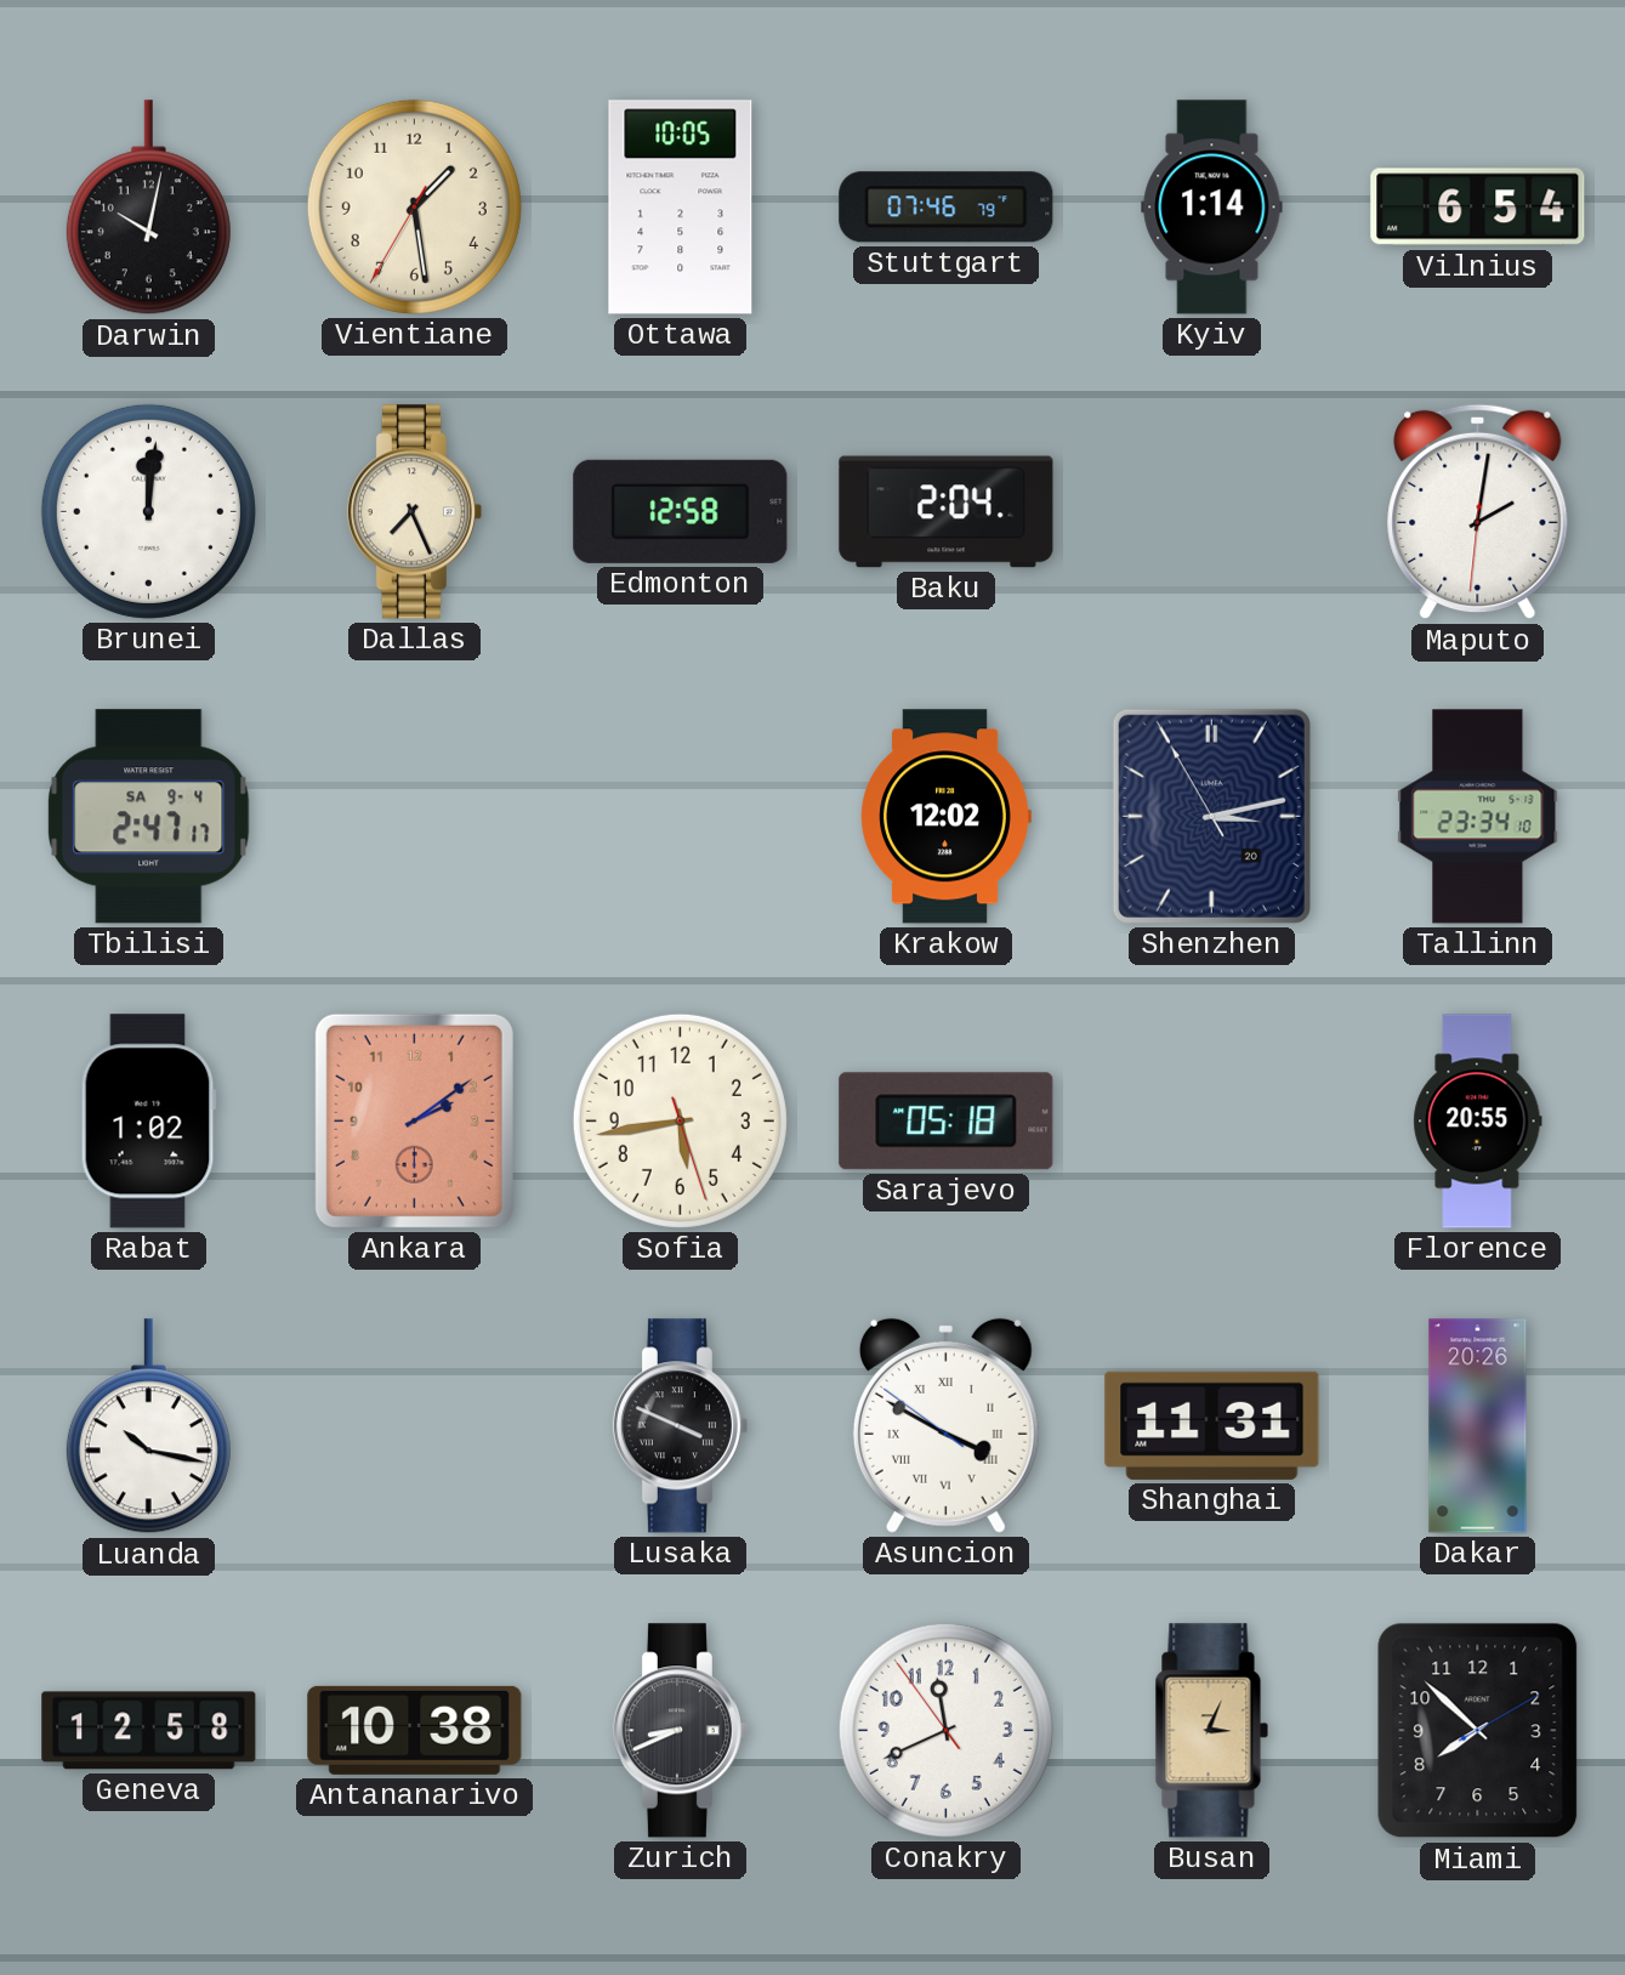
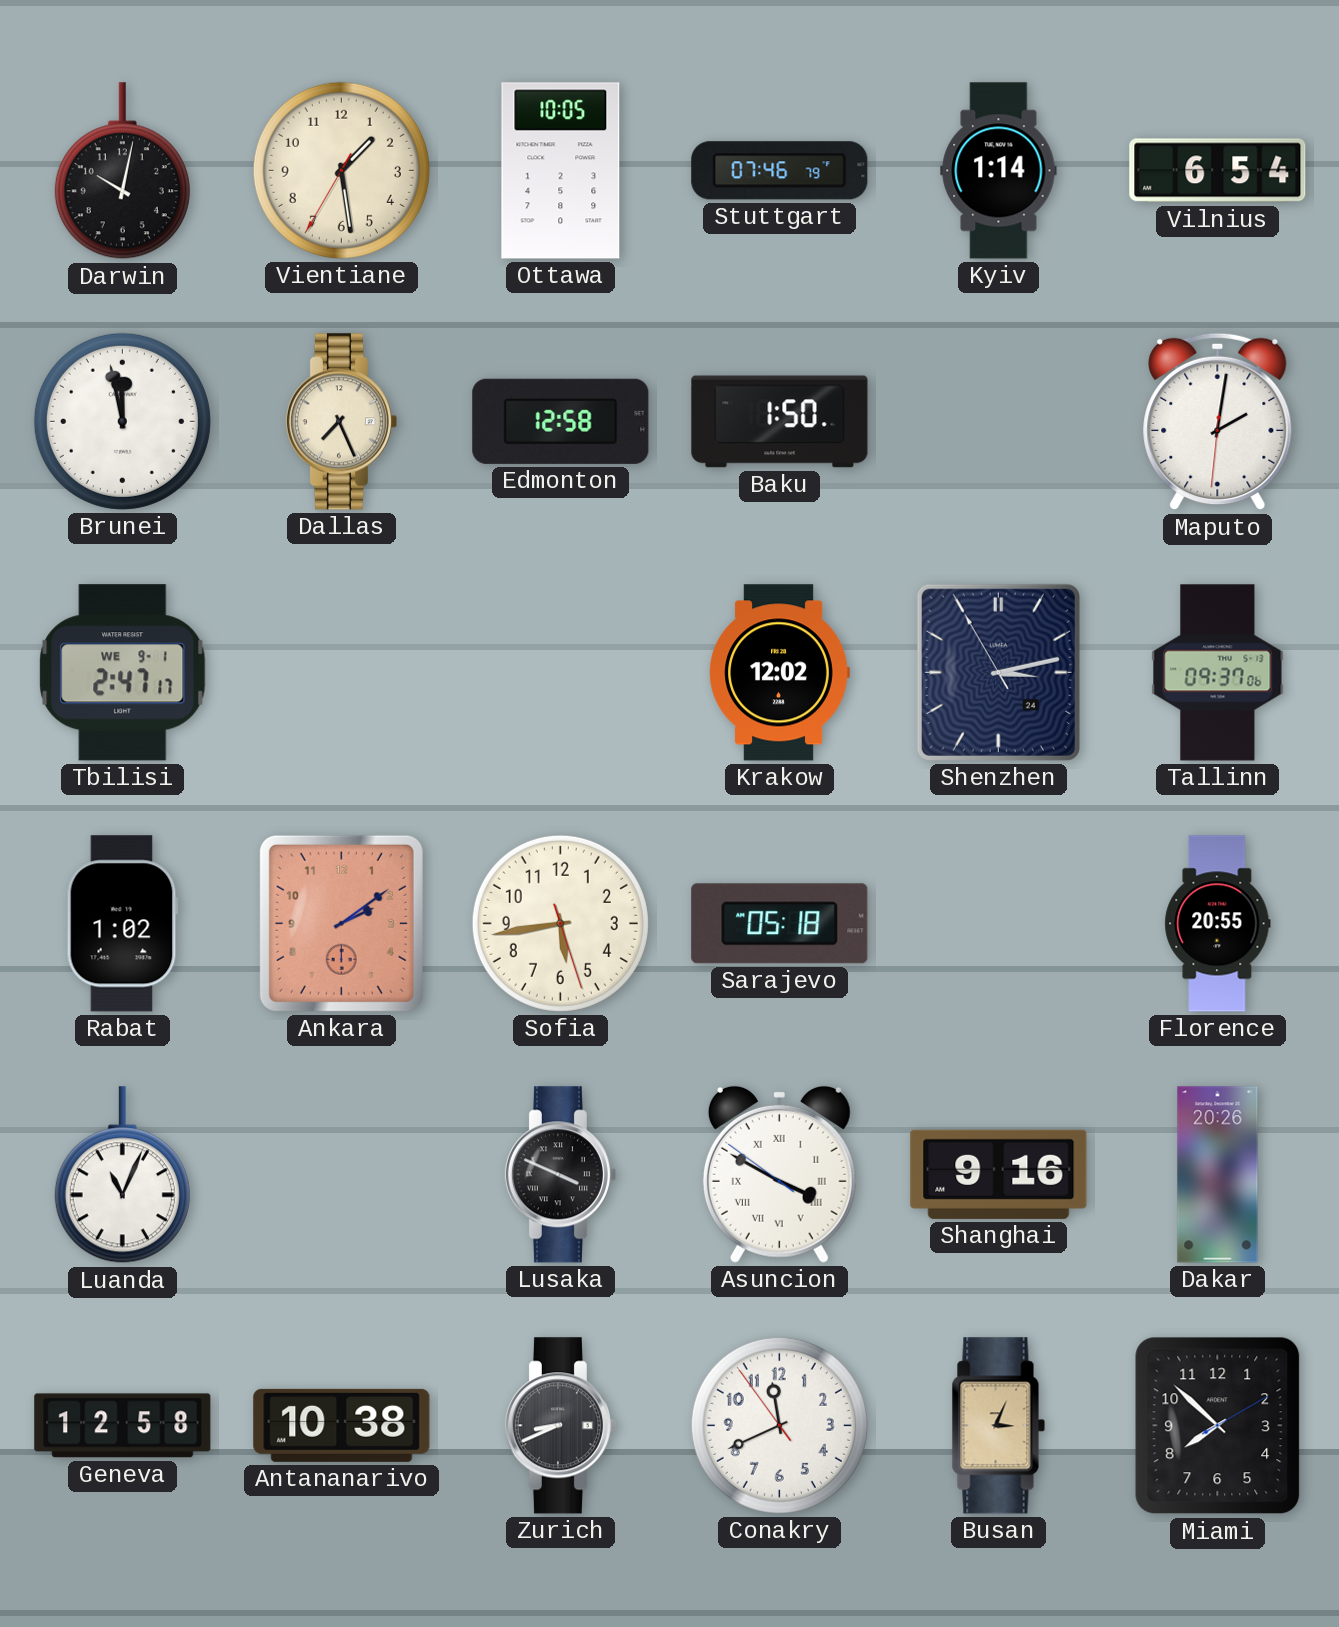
Brunei: 12:01 -> 11:58
Baku: 2:04 -> 1:50
Tbilisi date: SA 9-4 -> WE 9-1
Shenzhen date: 20 -> 24
Tallinn: 23:34 -> 09:37
Luanda: 10:17 -> 11:04
Shanghai: 11:31 -> 9:16
